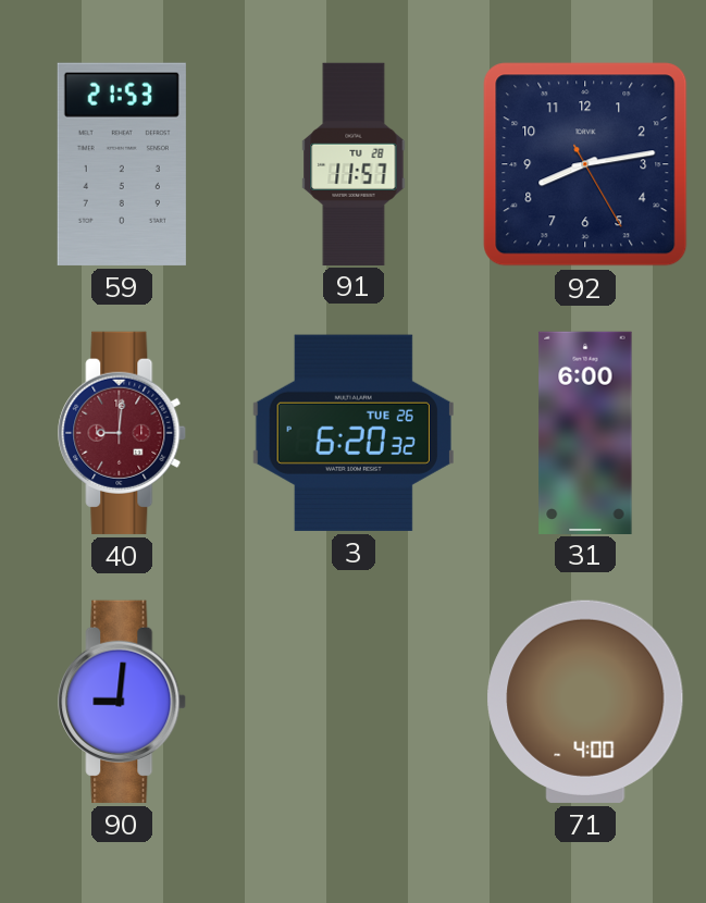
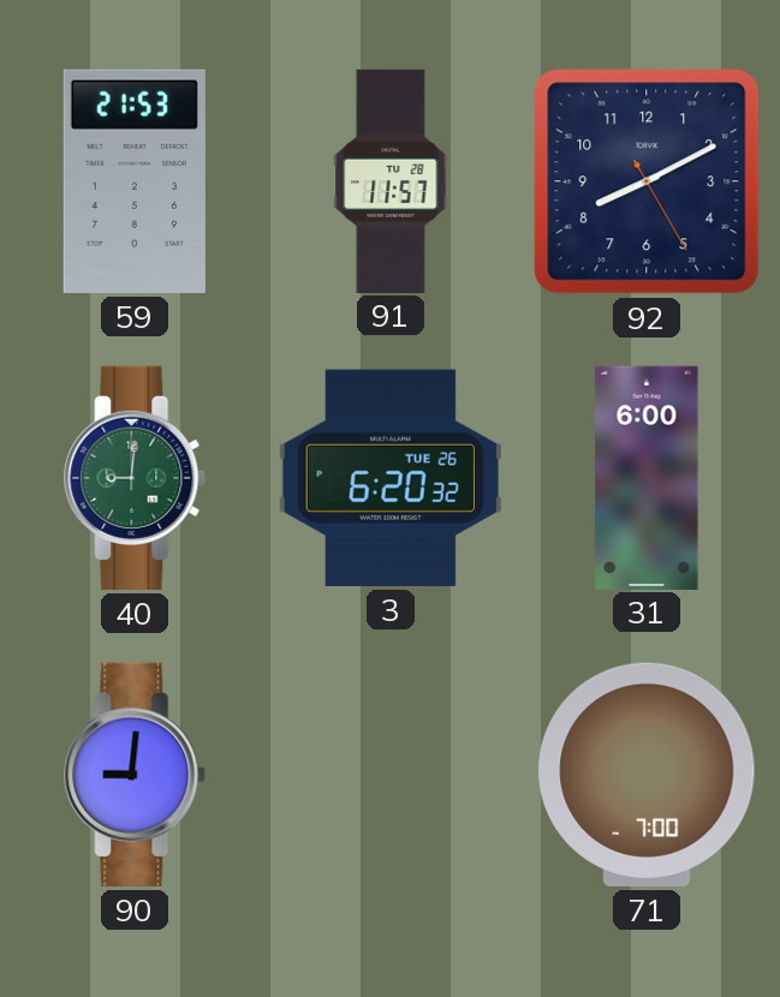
92: 8:13 -> 8:10
40 dial: burgundy -> green
71: 4:00 -> 7:00
